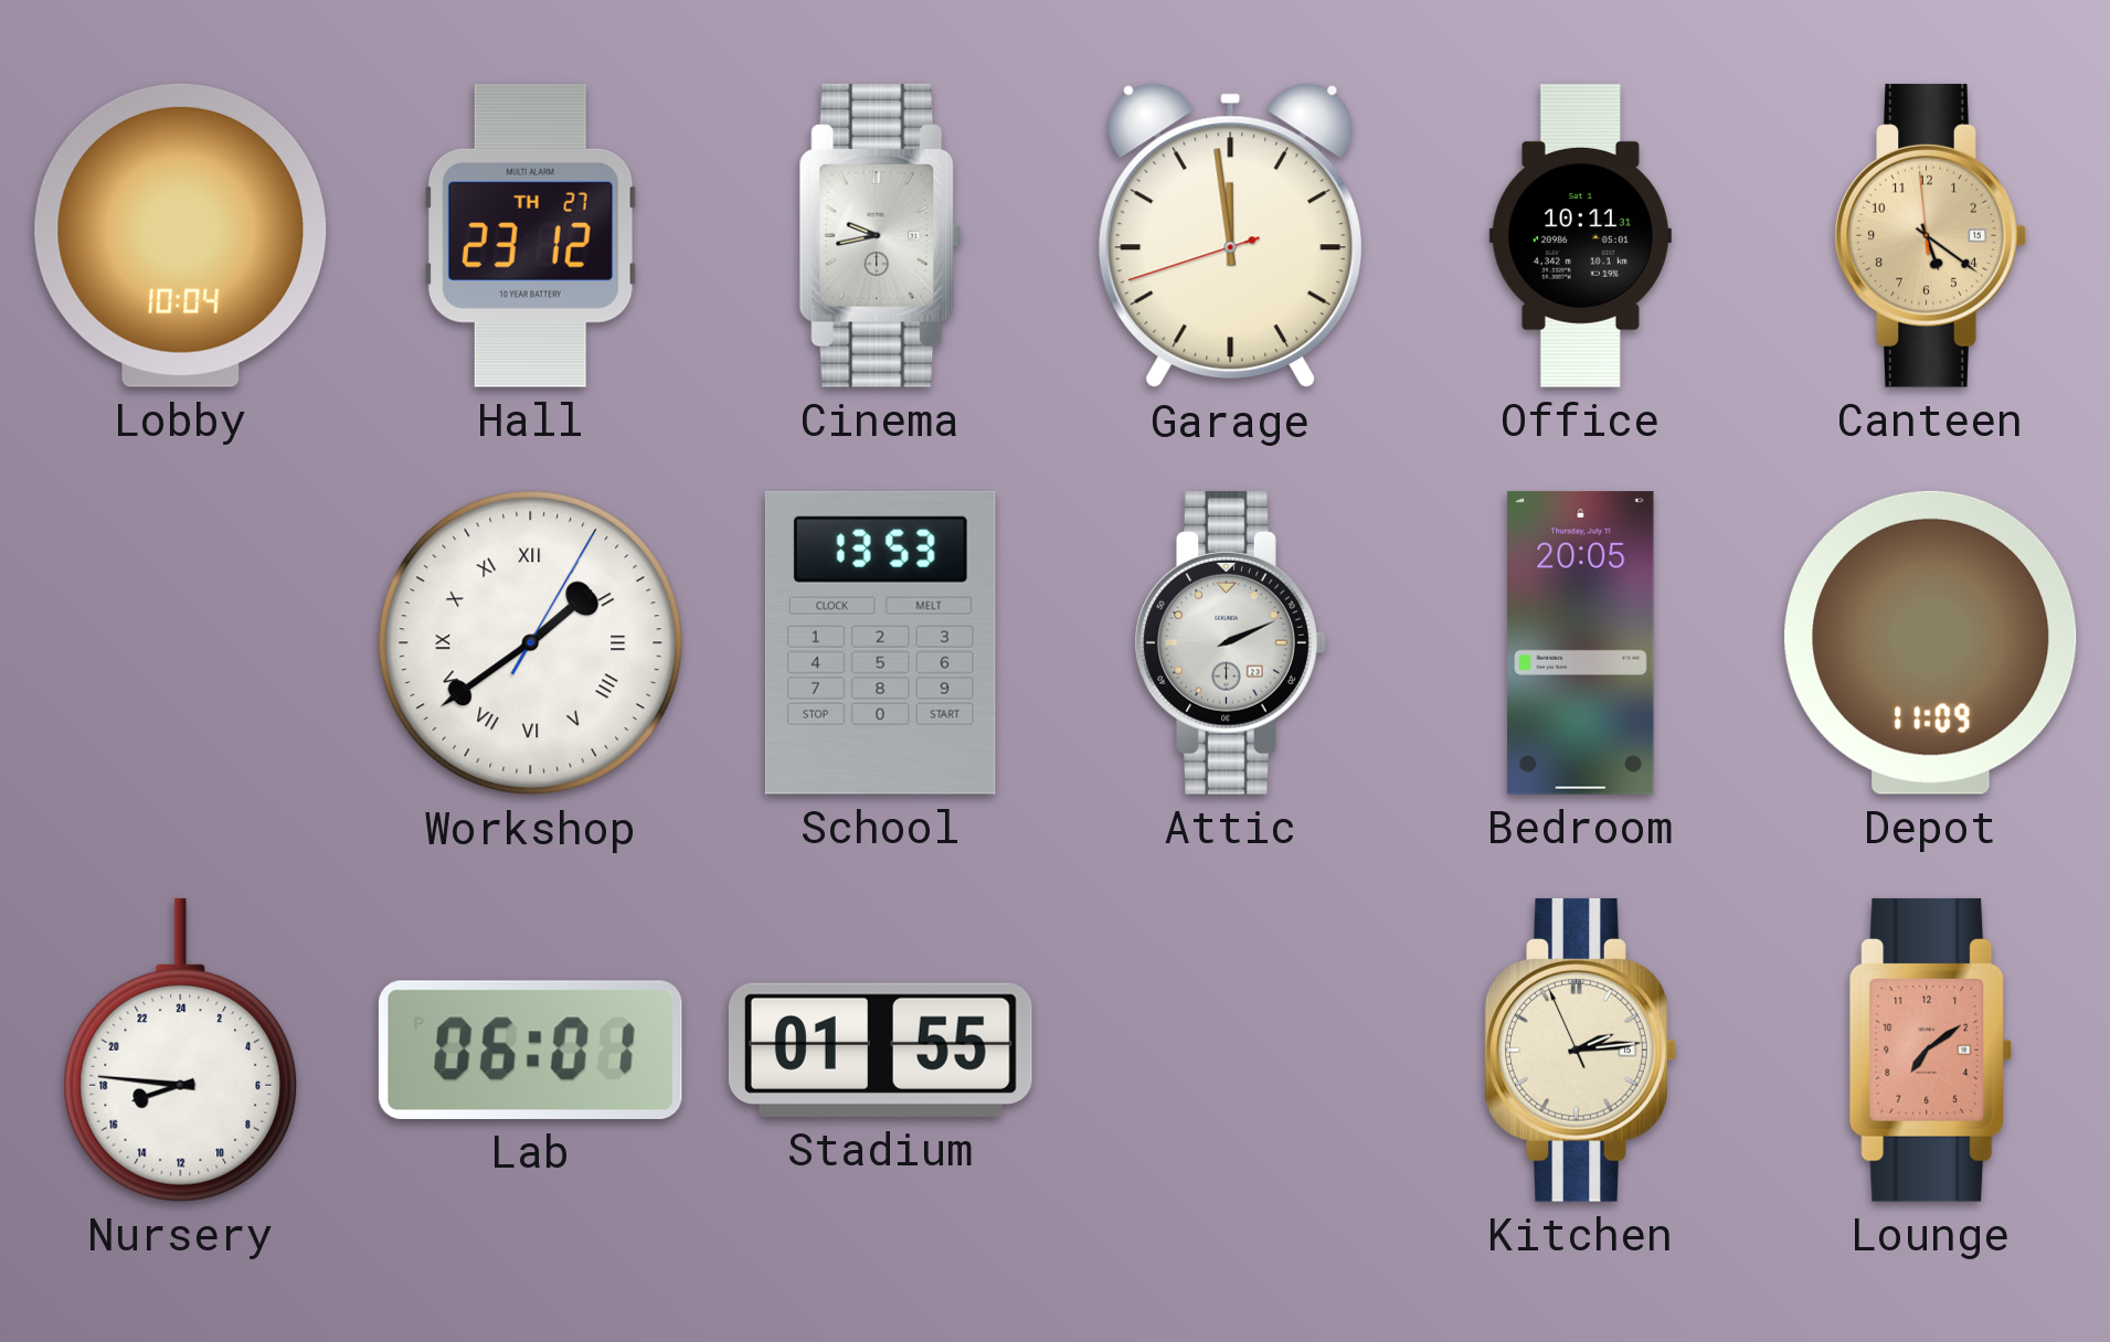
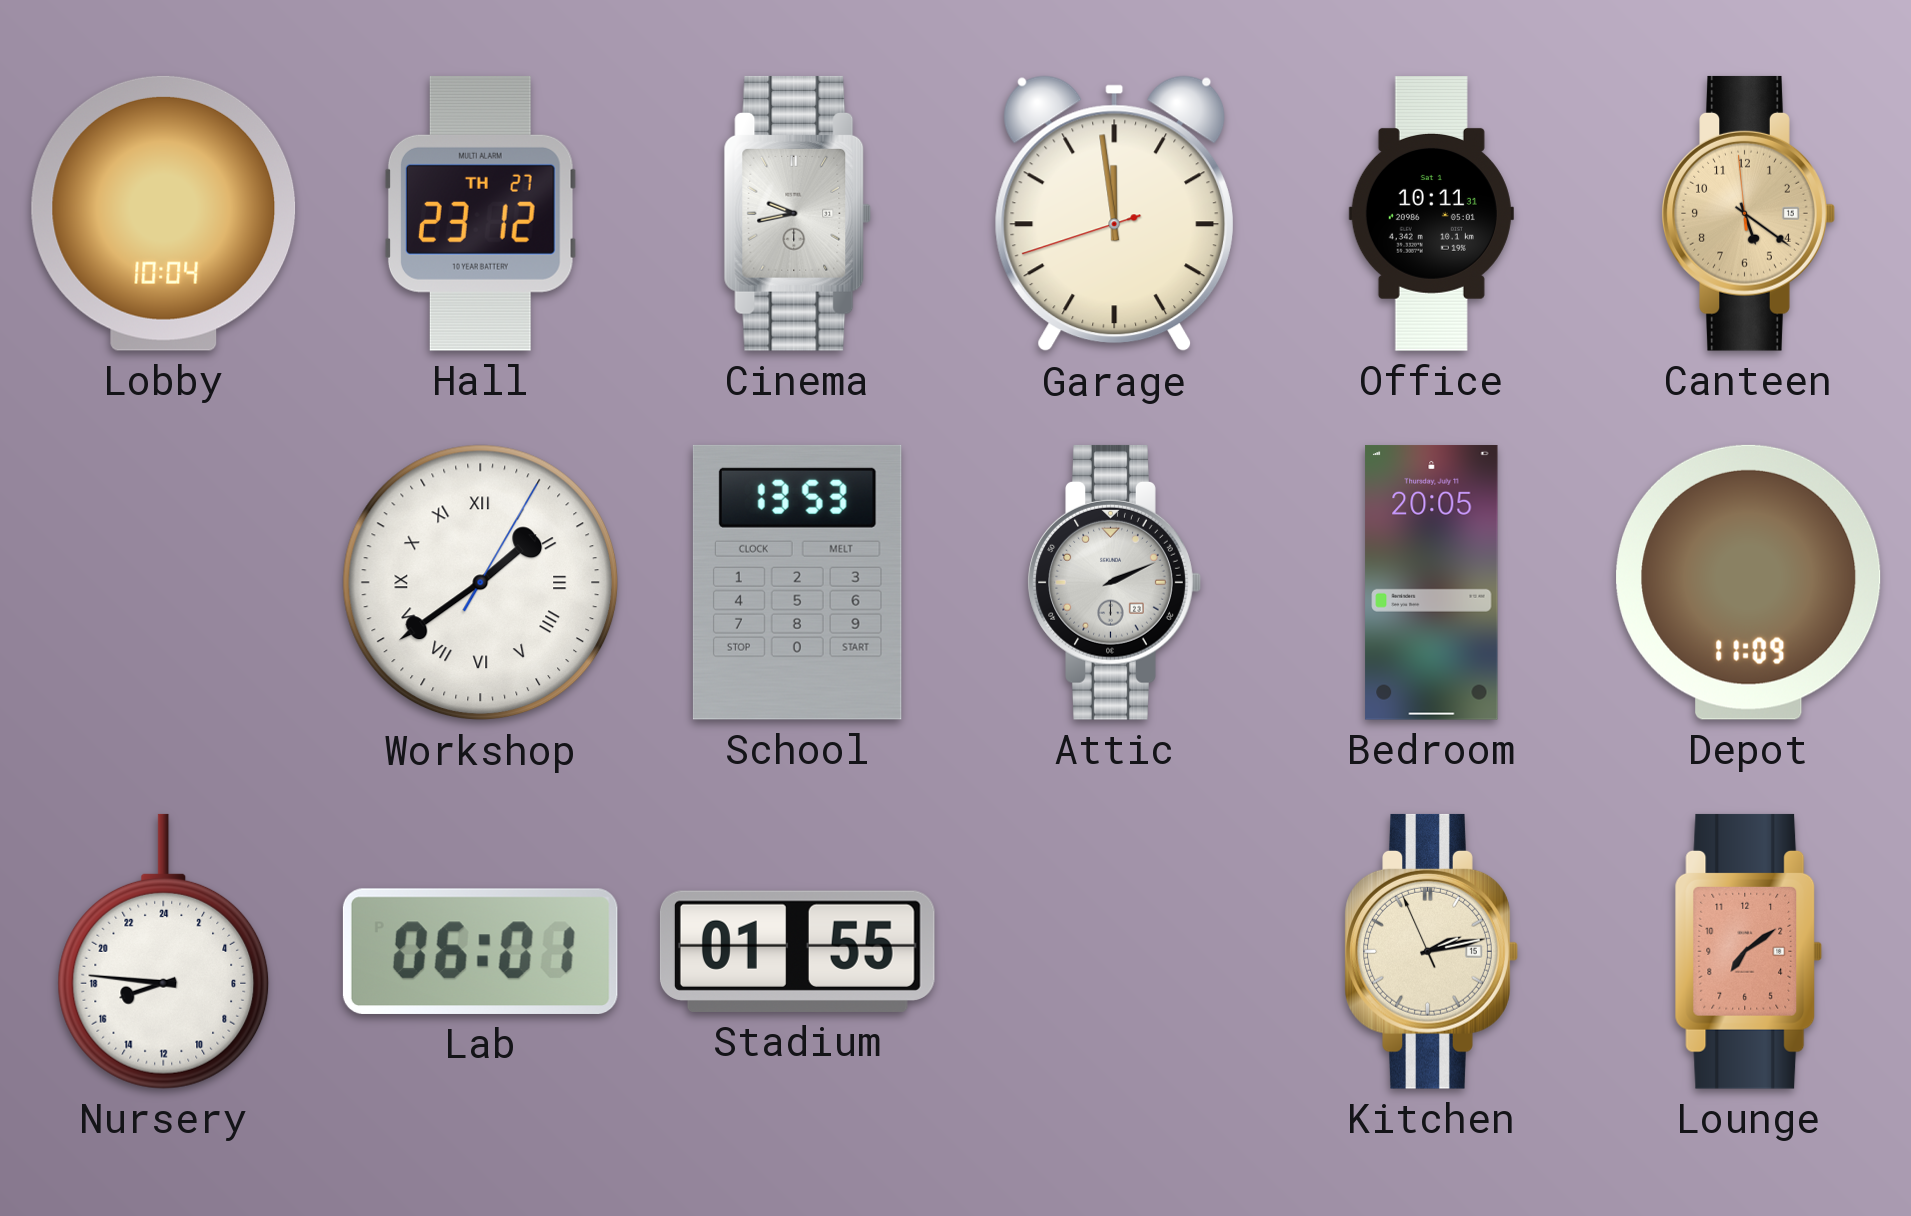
Kitchen: 2:13 -> 2:12
